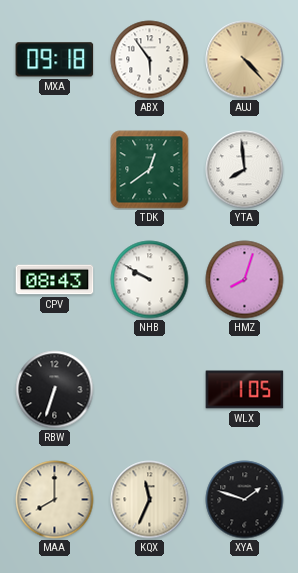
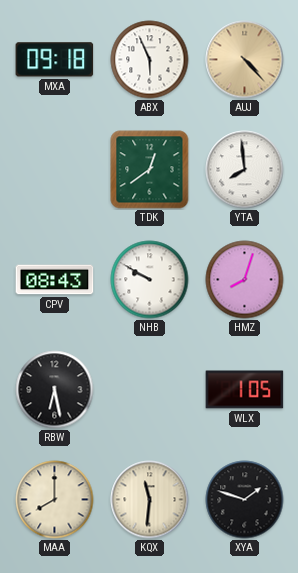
ABX: 5:54 -> 5:56
RBW: 6:33 -> 6:28
KQX: 11:34 -> 11:31
